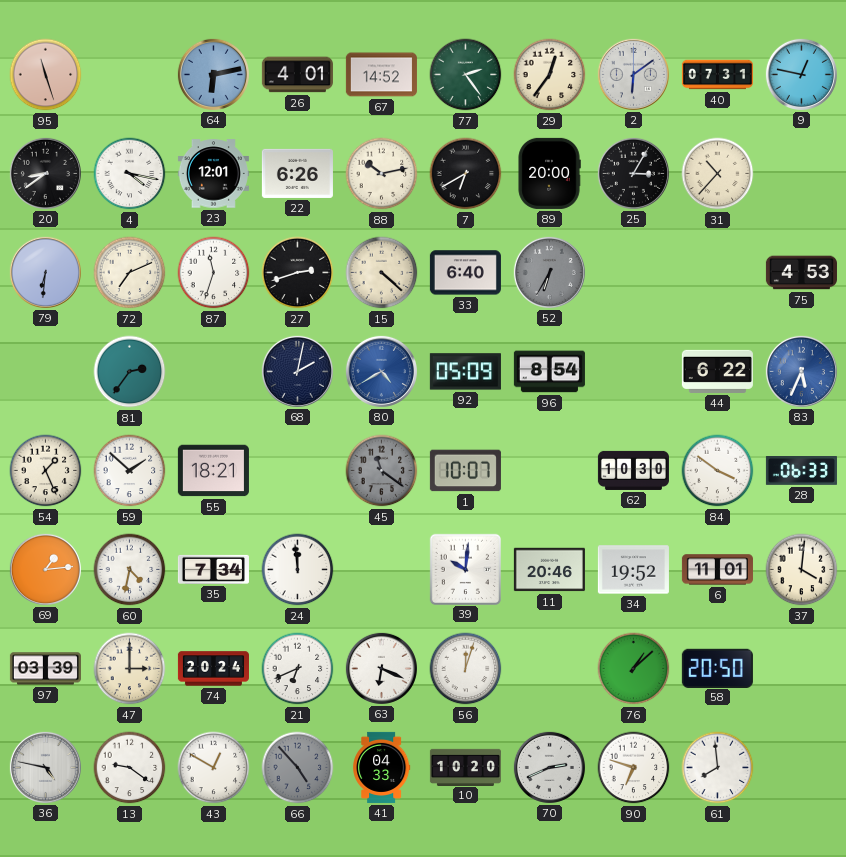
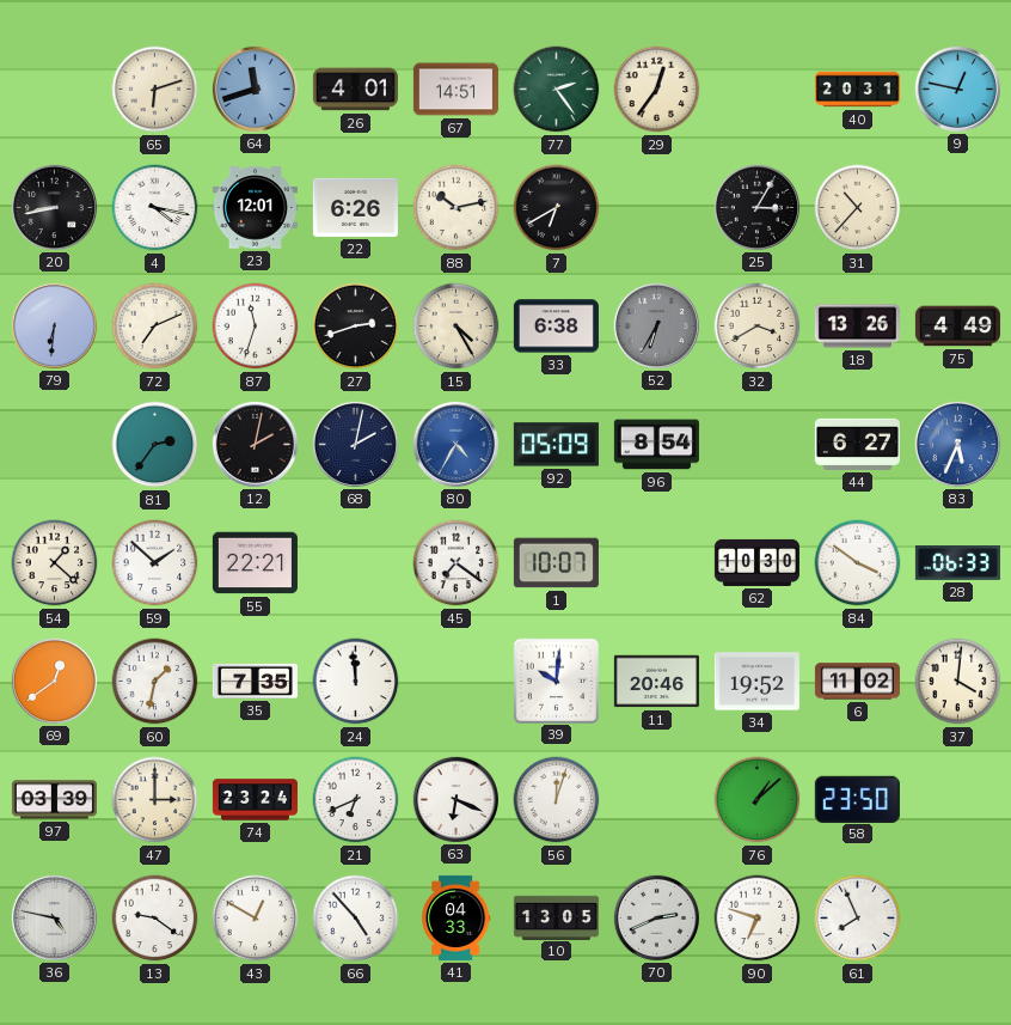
95: 11:27 -> none
65: none -> 6:12
64: 6:13 -> 11:42
67: 14:52 -> 14:51
2: 6:09 -> none
40: 07:31 -> 20:31
20: 8:39 -> 8:43
89: 20:00 -> none
15: 4:22 -> 4:25
33: 6:40 -> 6:38
32: none -> 3:40
18: none -> 13:26
75: 4:53 -> 4:49
12: none -> 2:02
80: 4:40 -> 4:35
44: 6:22 -> 6:27
54: 1:26 -> 1:22
55: 18:21 -> 22:21
45: 11:21 -> 7:21
45 dial: grey -> white
69: 1:14 -> 12:39
60: 4:32 -> 1:32
35: 7:34 -> 7:35
6: 11:01 -> 11:02
74: 20:24 -> 23:24
58: 20:50 -> 23:50
66 dial: grey -> white
10: 10:20 -> 13:05
61: 7:59 -> 7:56
